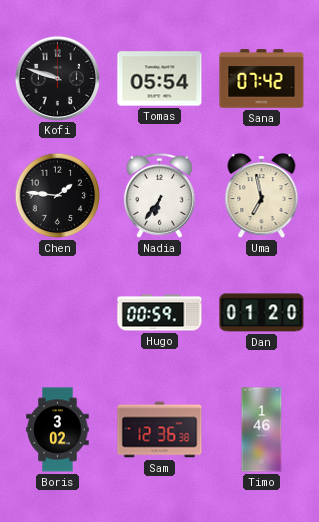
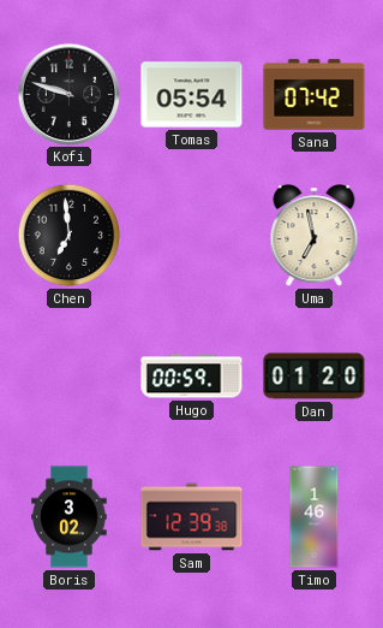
Chen: 1:46 -> 6:59
Nadia: 6:36 -> none
Sam: 12:36 -> 12:39
